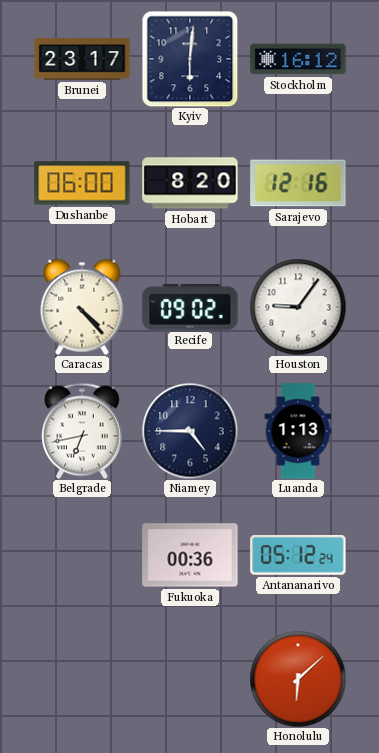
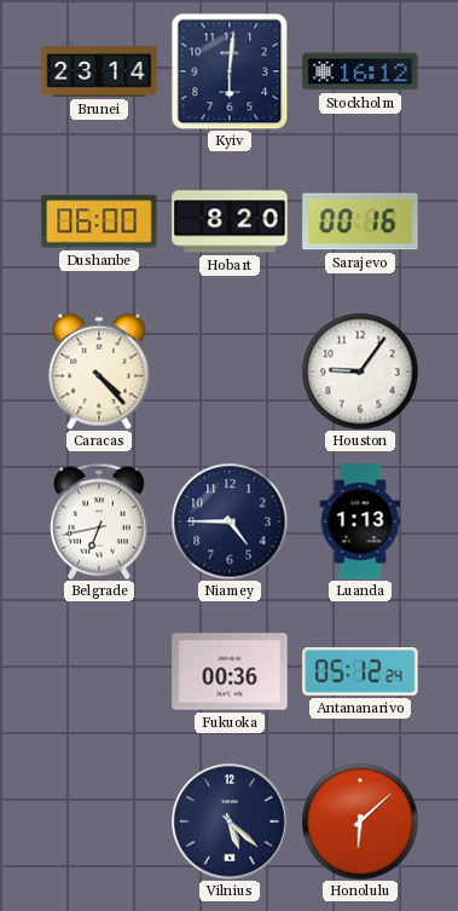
Brunei: 23:17 -> 23:14
Sarajevo: 12:16 -> 00:16
Recife: 09:02 -> none
Vilnius: none -> 5:22
